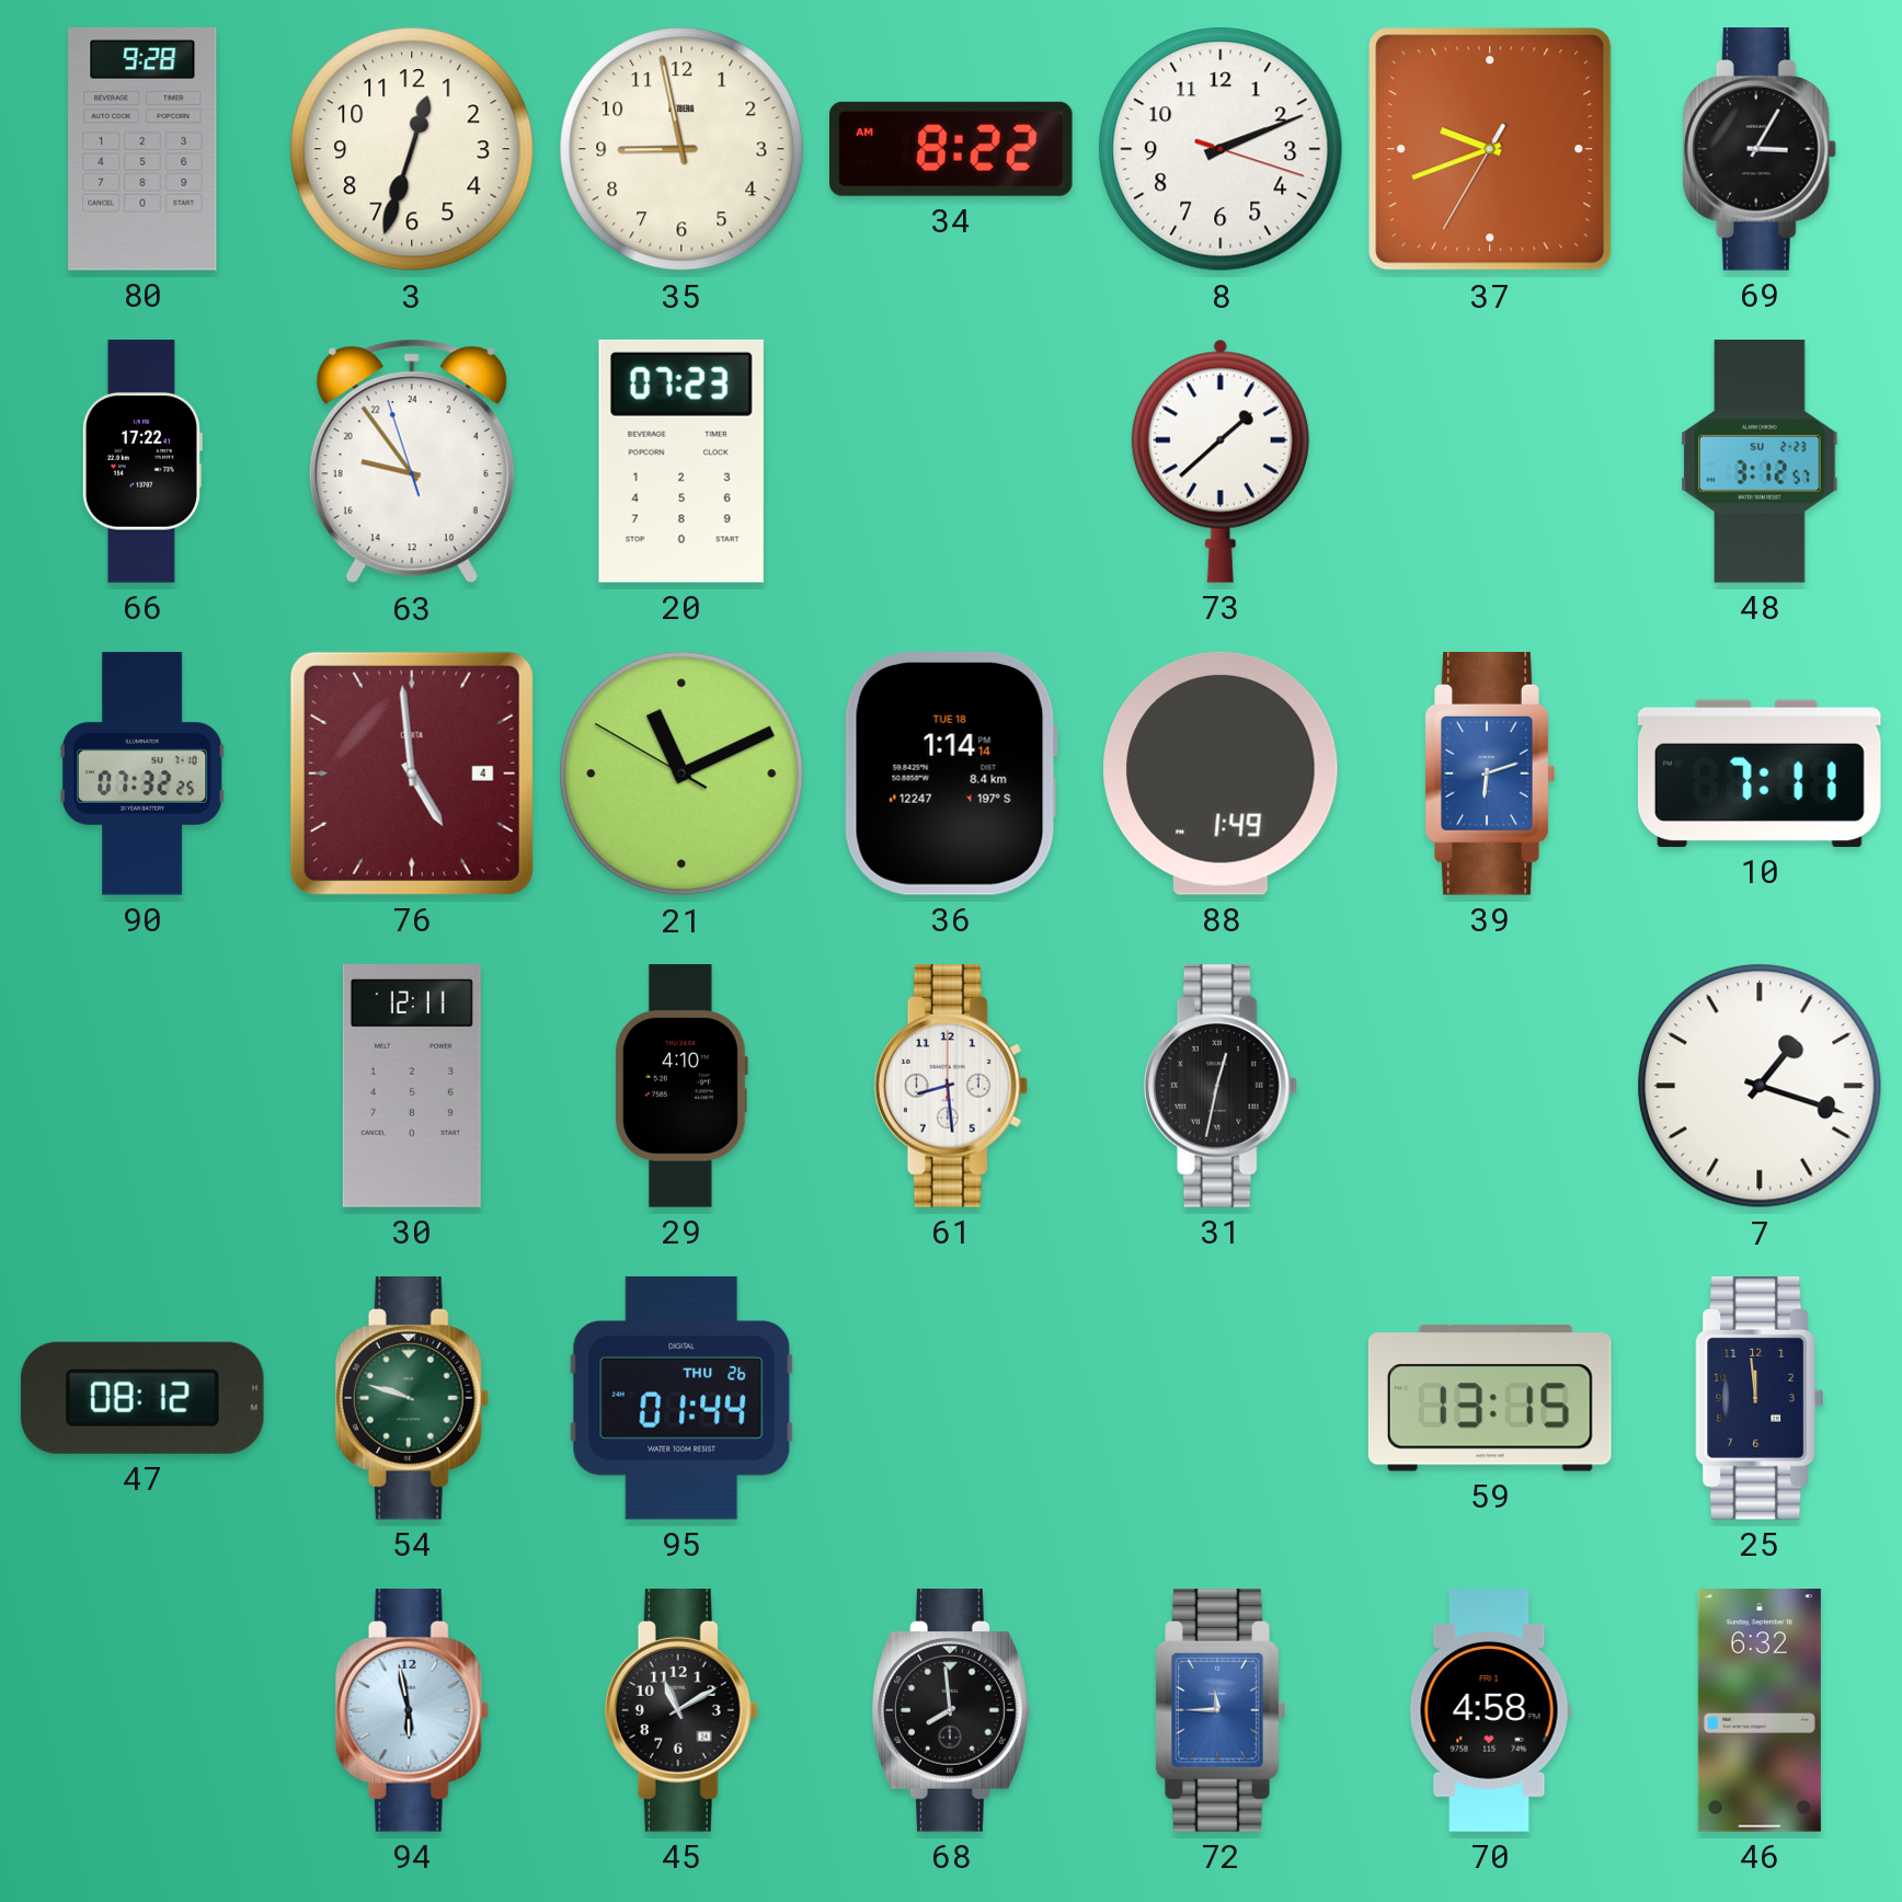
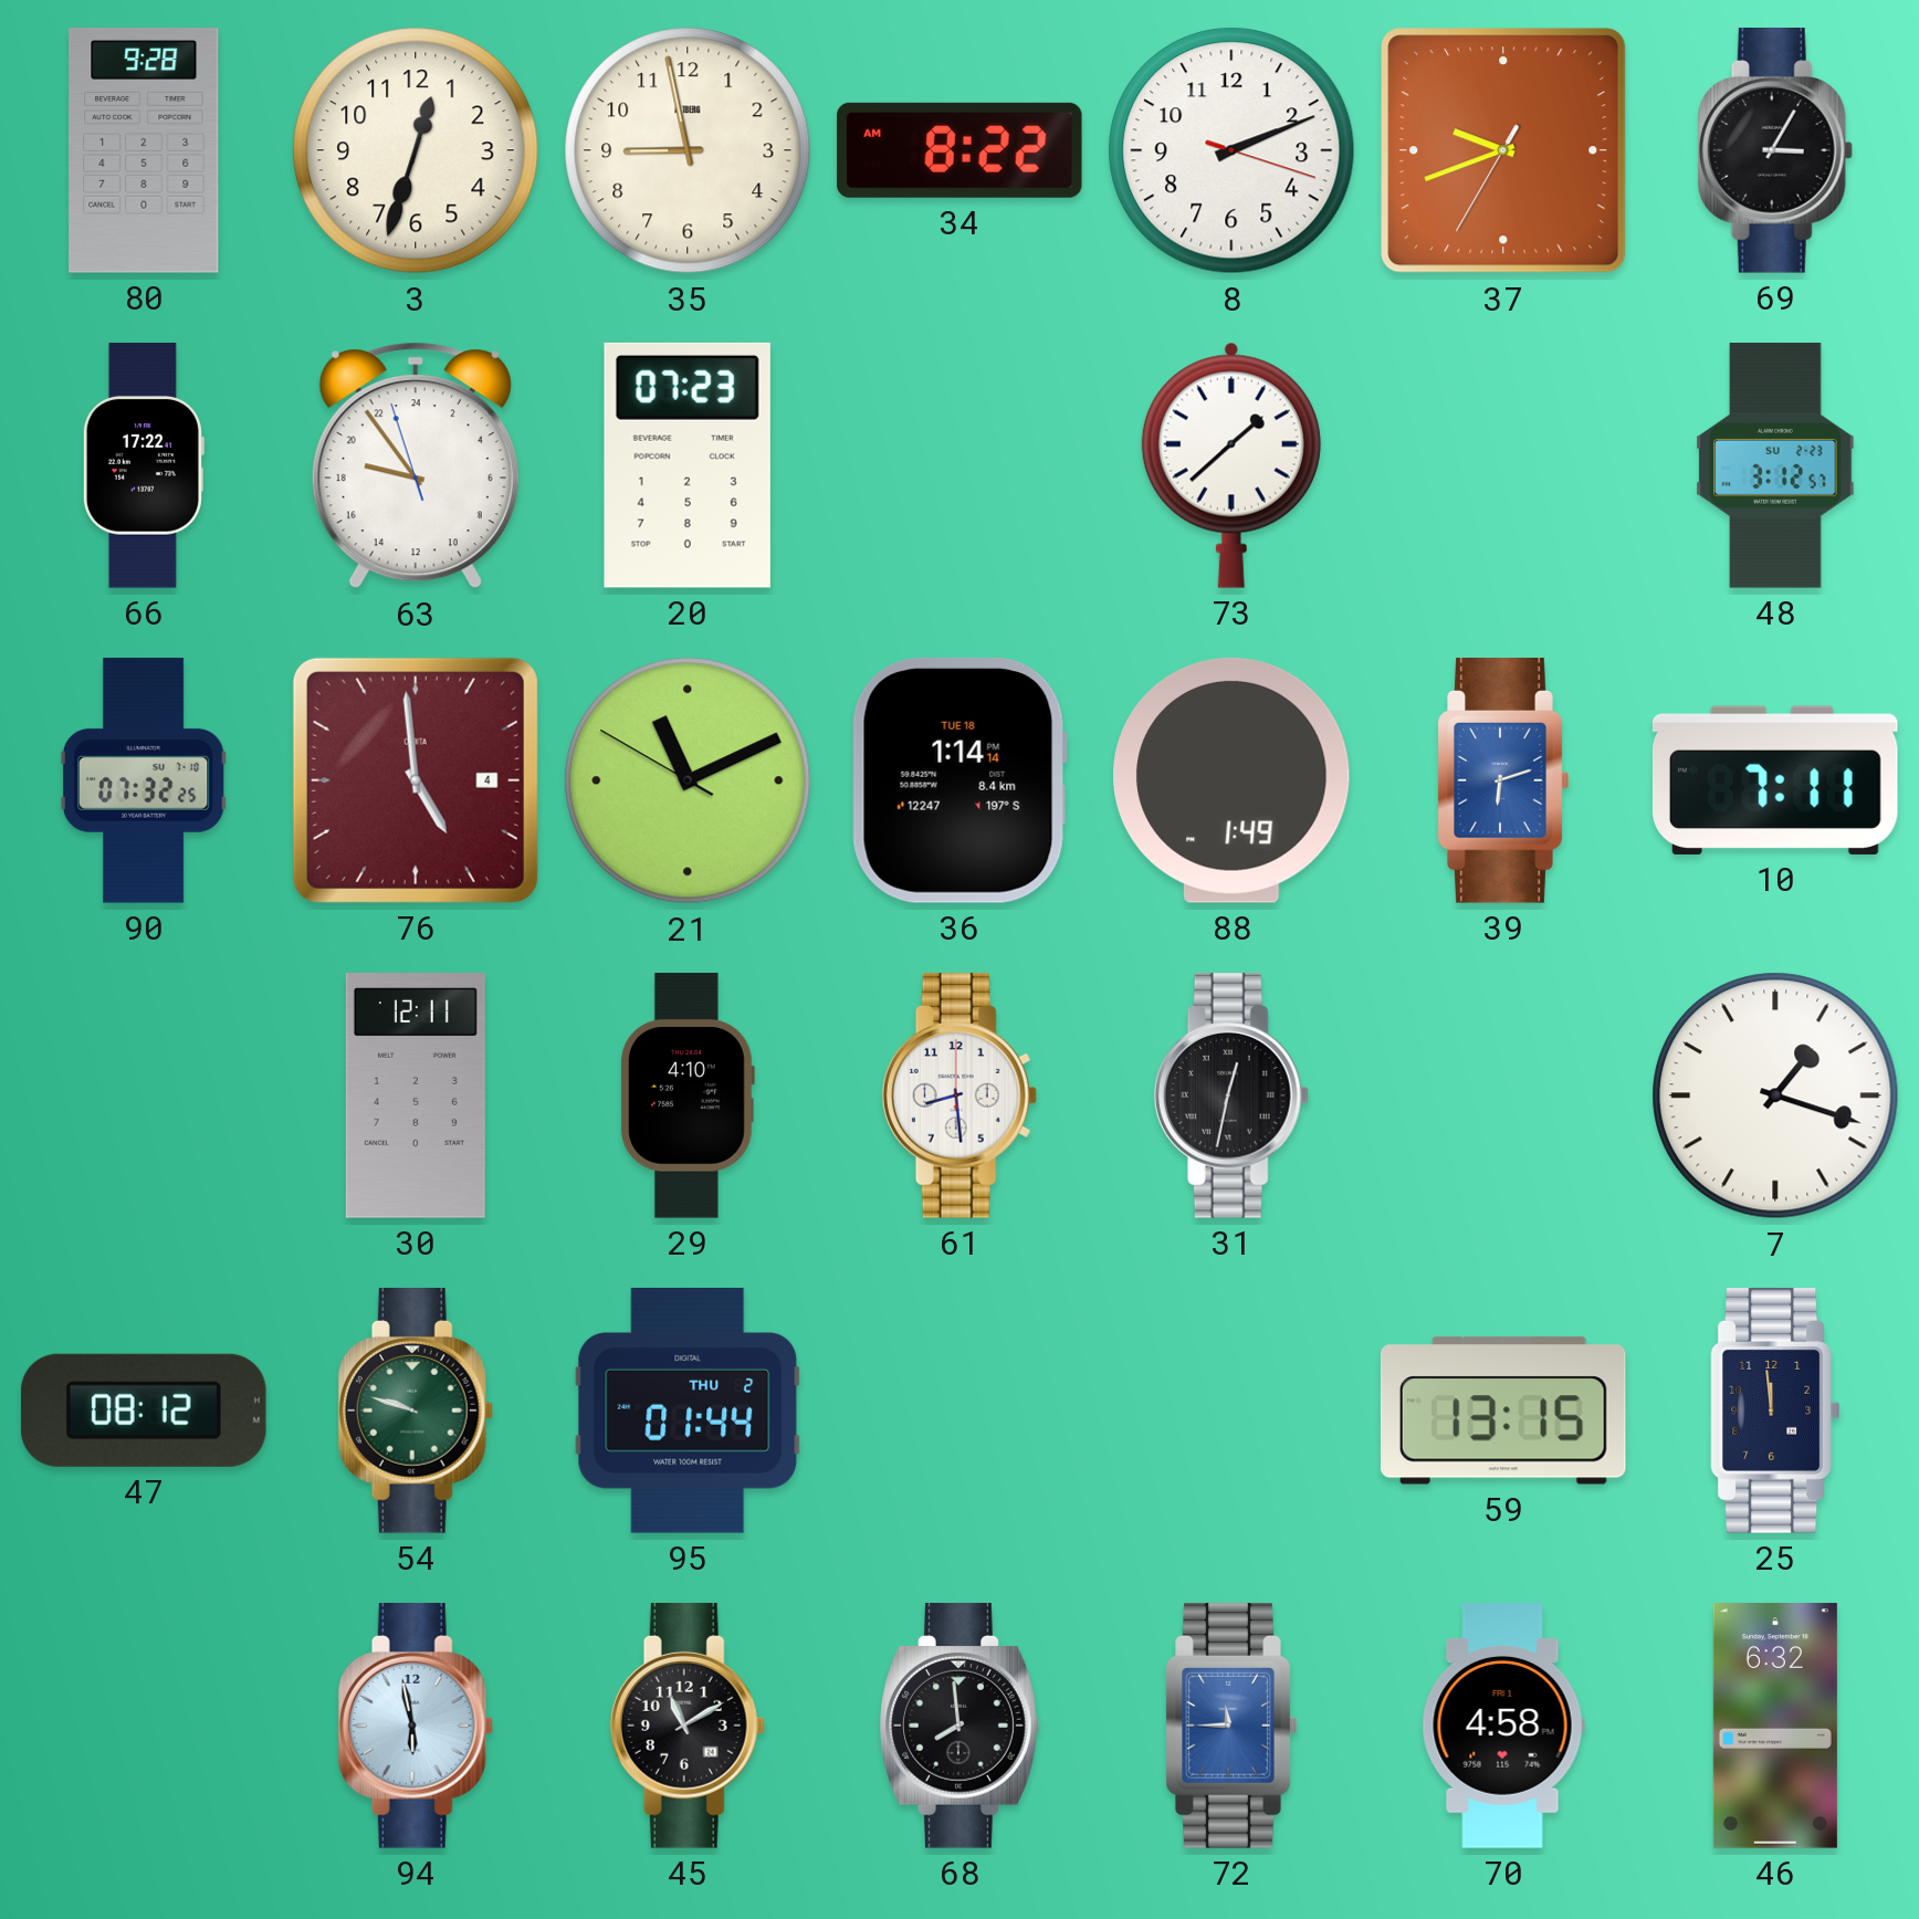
95 date: THU 26 -> THU 2
